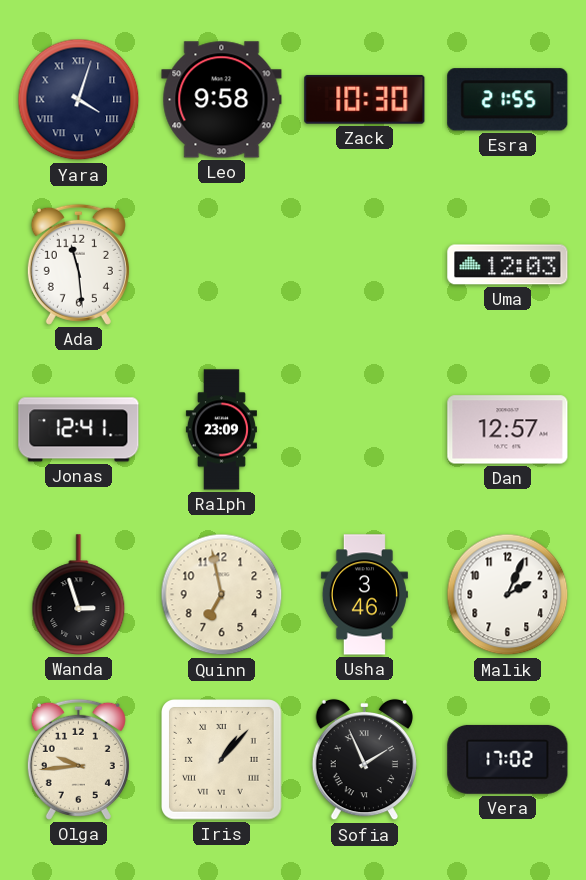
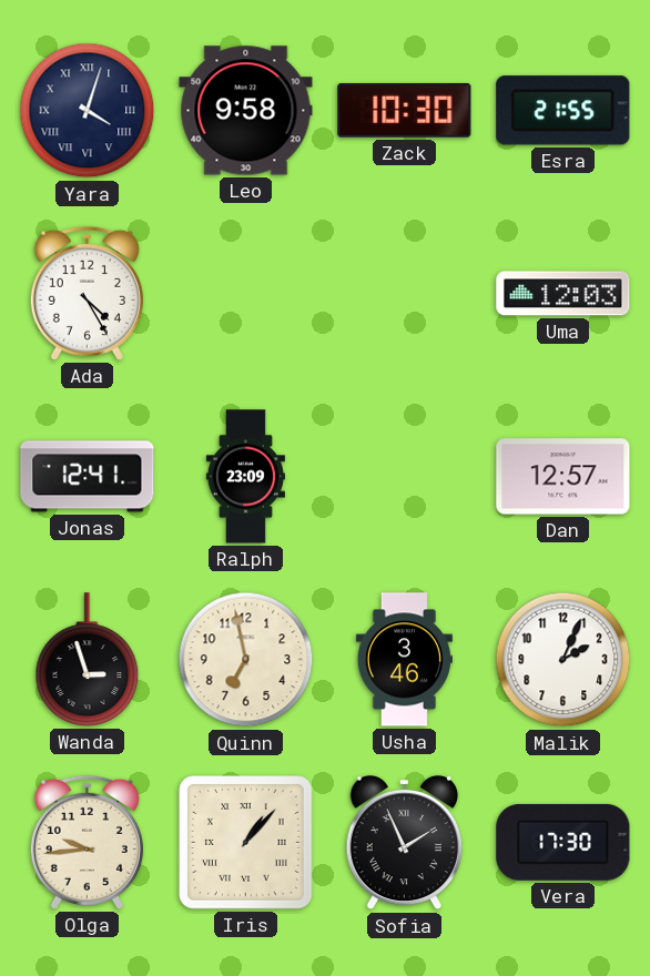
Ada: 11:29 -> 4:25
Vera: 17:02 -> 17:30
